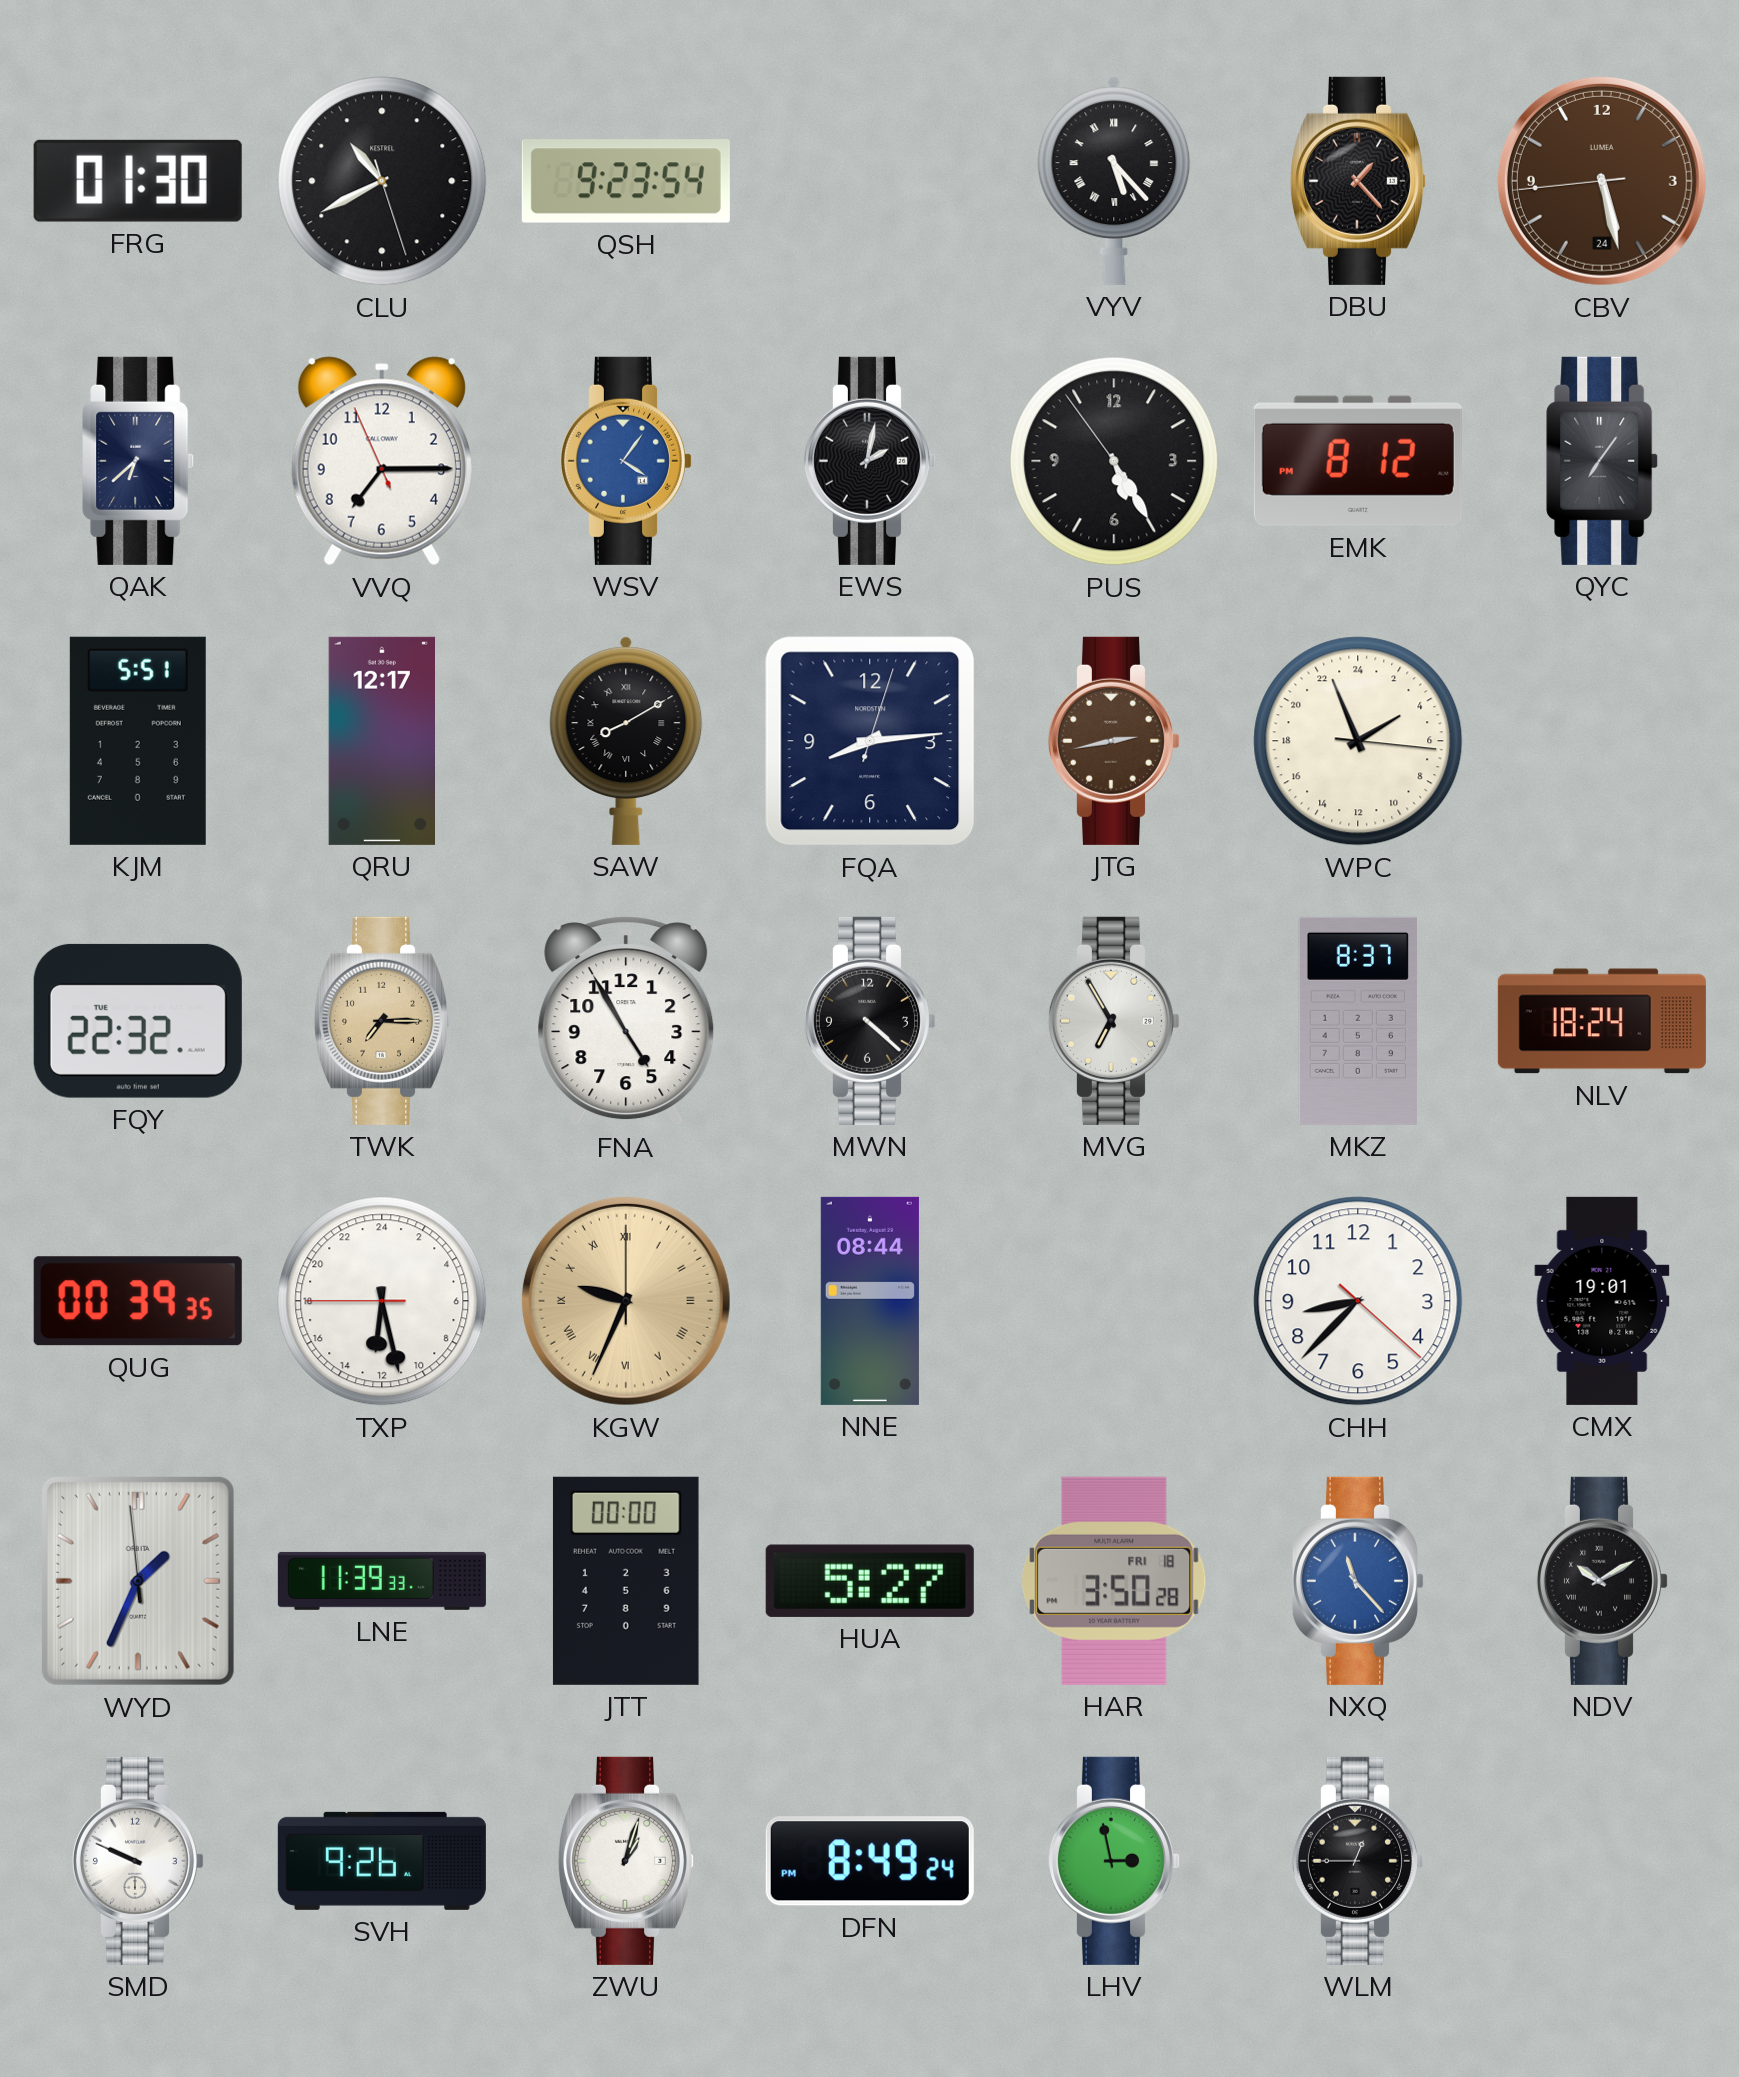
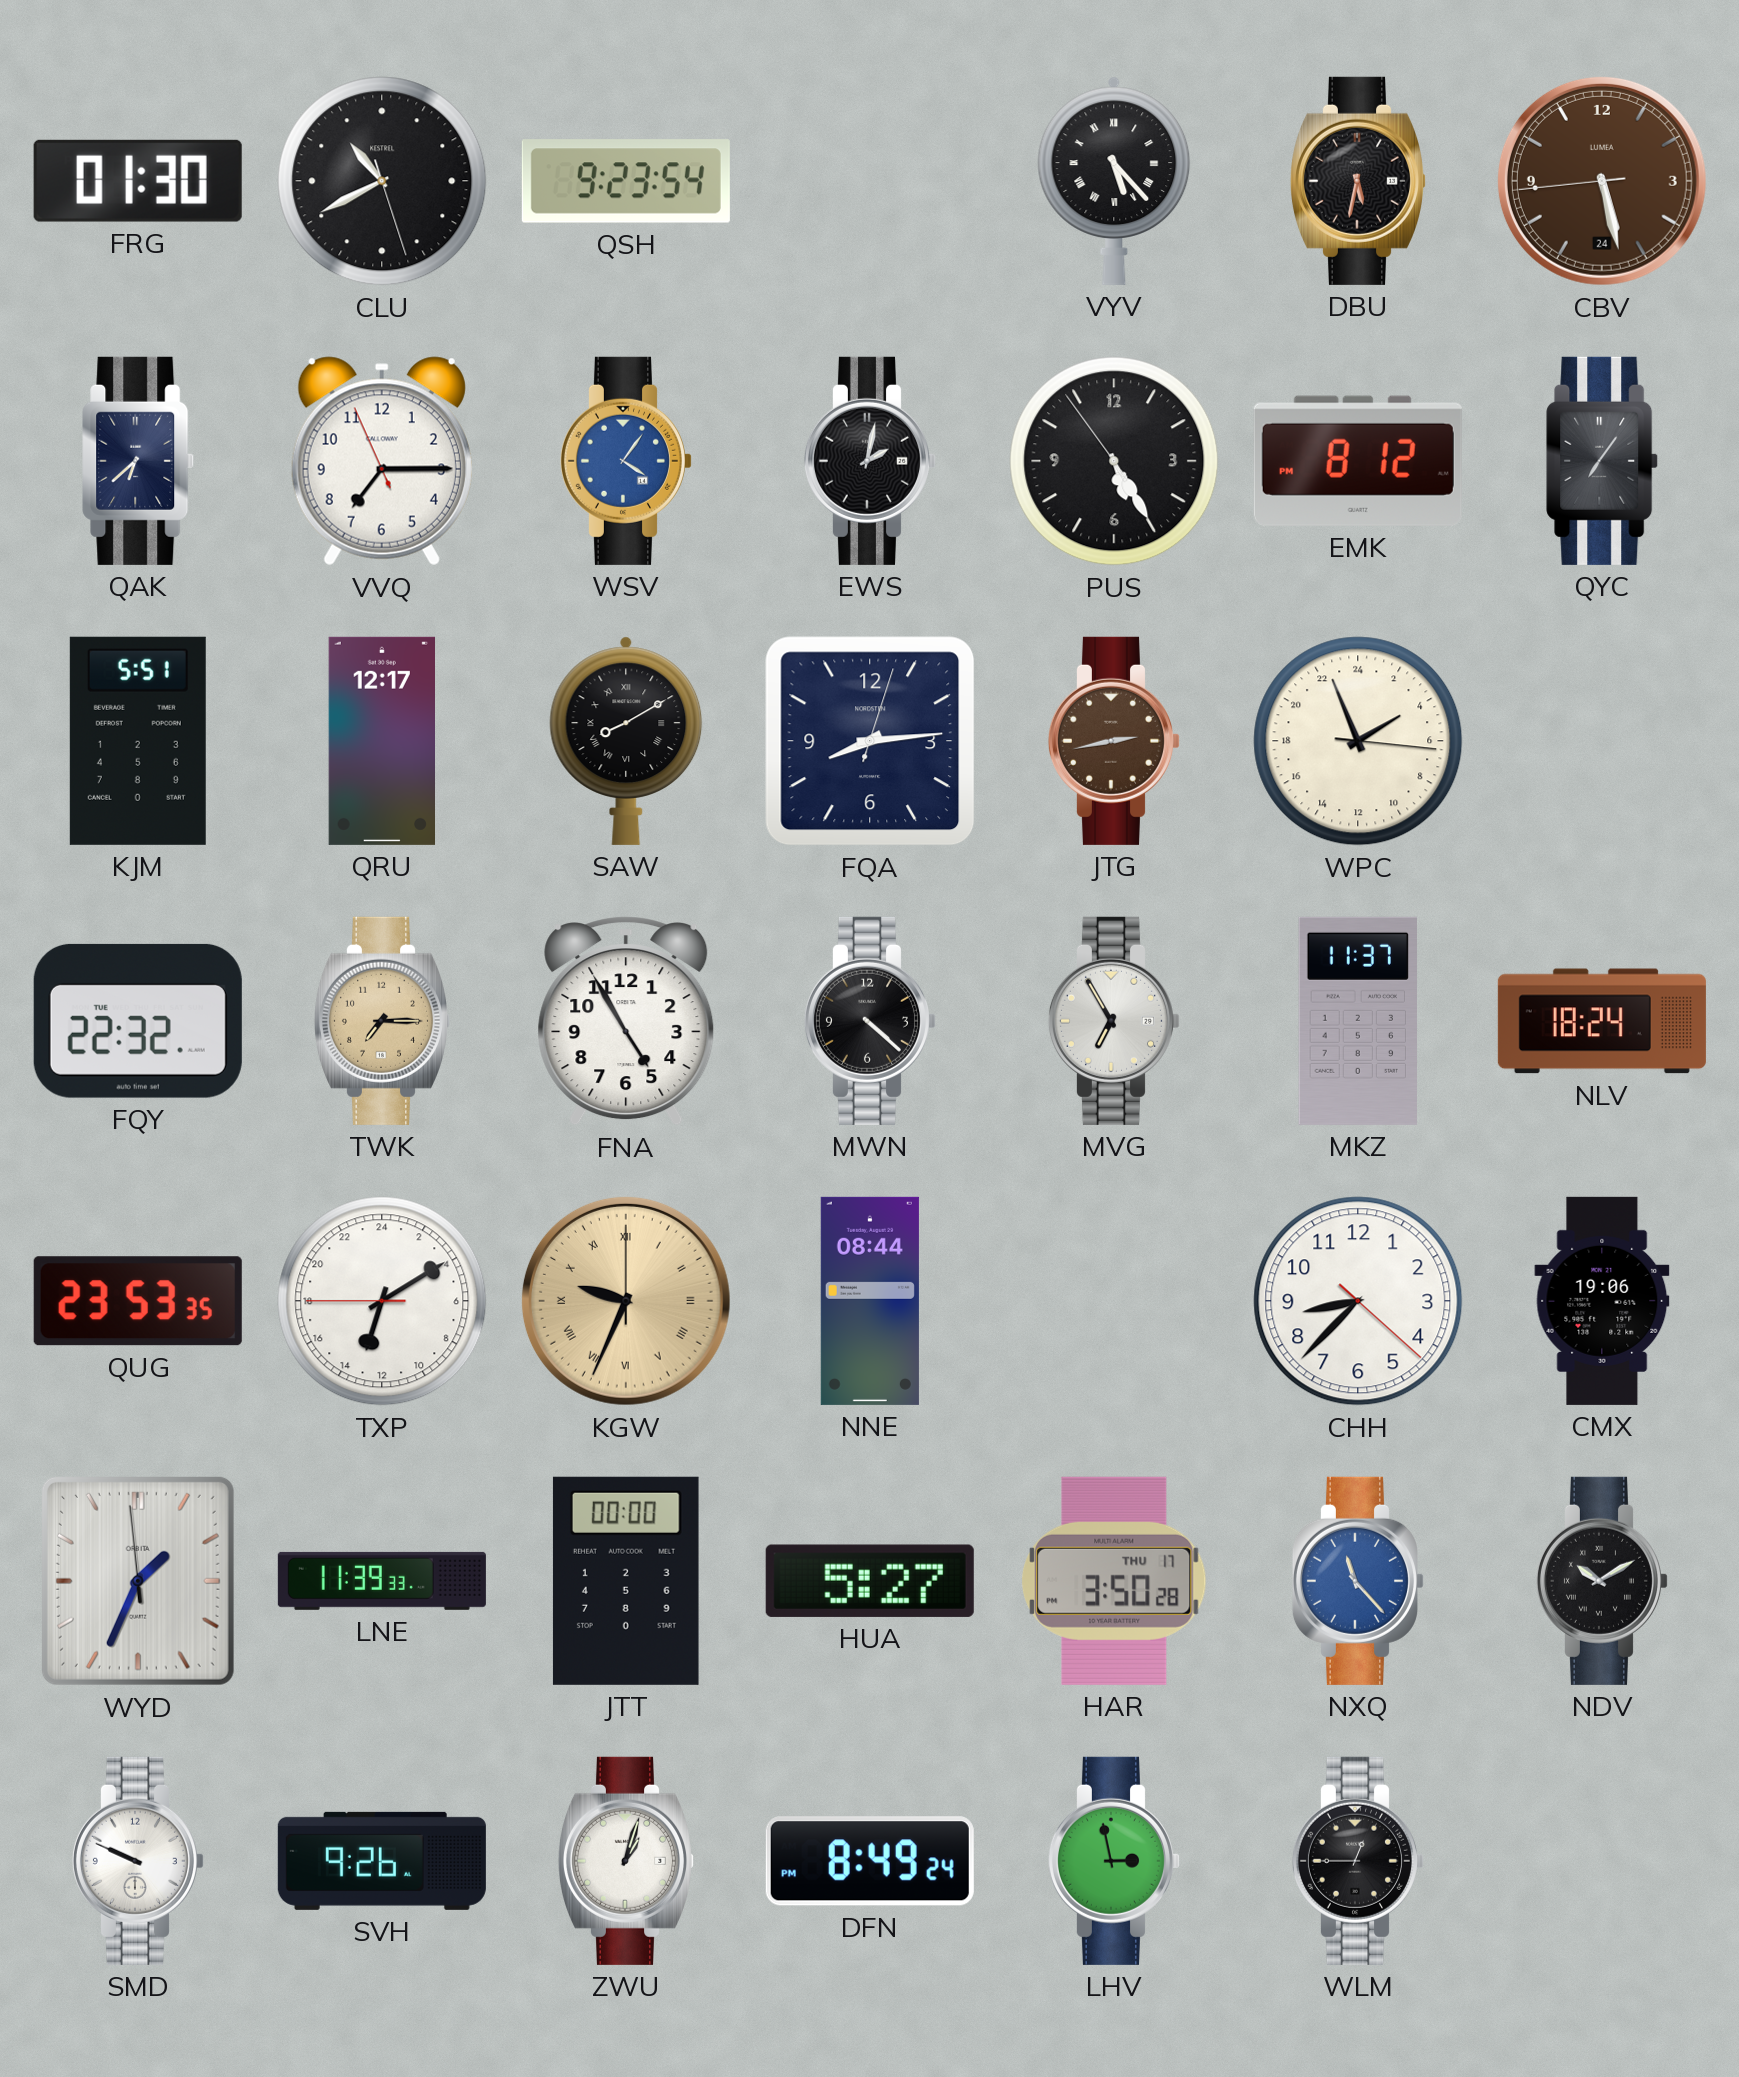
DBU: 1:23 -> 5:32
MKZ: 8:37 -> 11:37
QUG: 00:39 -> 23:53
TXP: 12:27 -> 13:09
CMX: 19:01 -> 19:06
HAR date: FRI 18 -> THU 17
